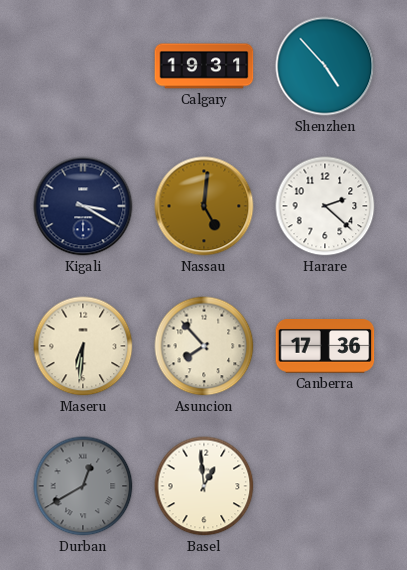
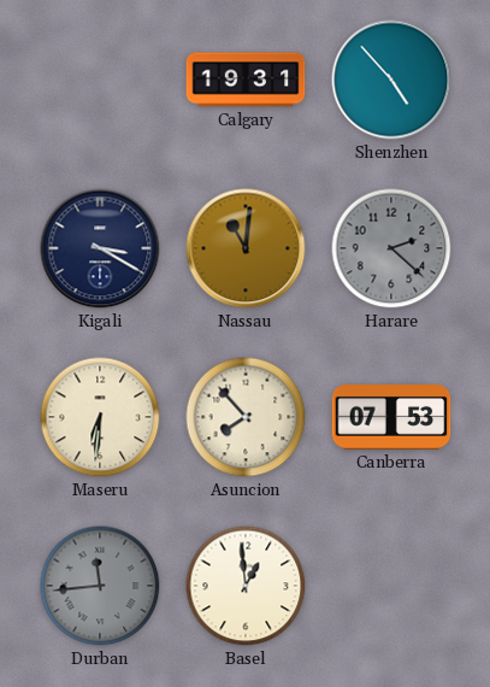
Nassau: 5:01 -> 11:01
Harare dial: white -> grey
Canberra: 17:36 -> 07:53
Durban: 12:40 -> 11:44
